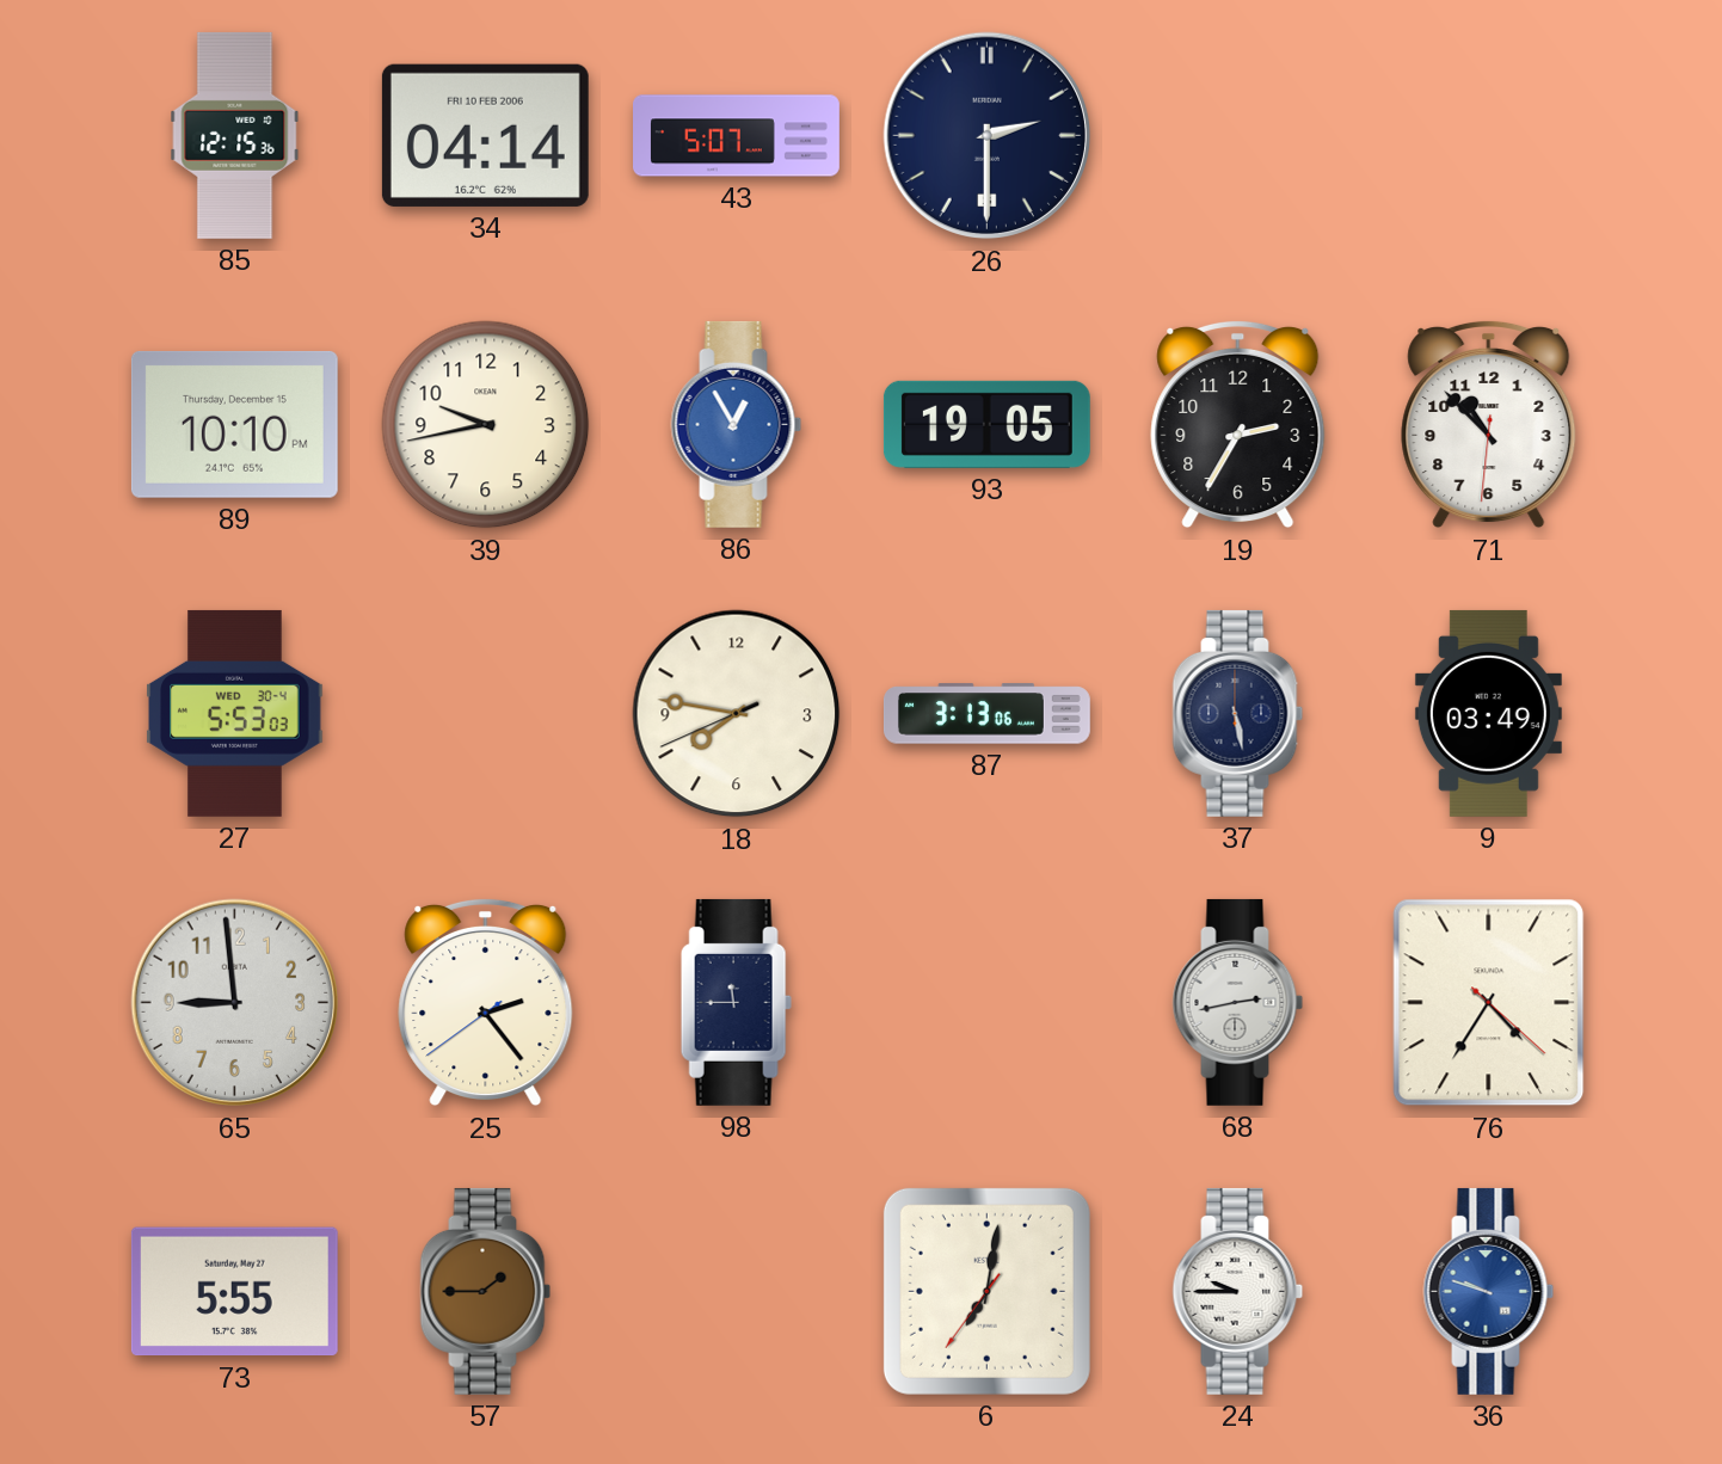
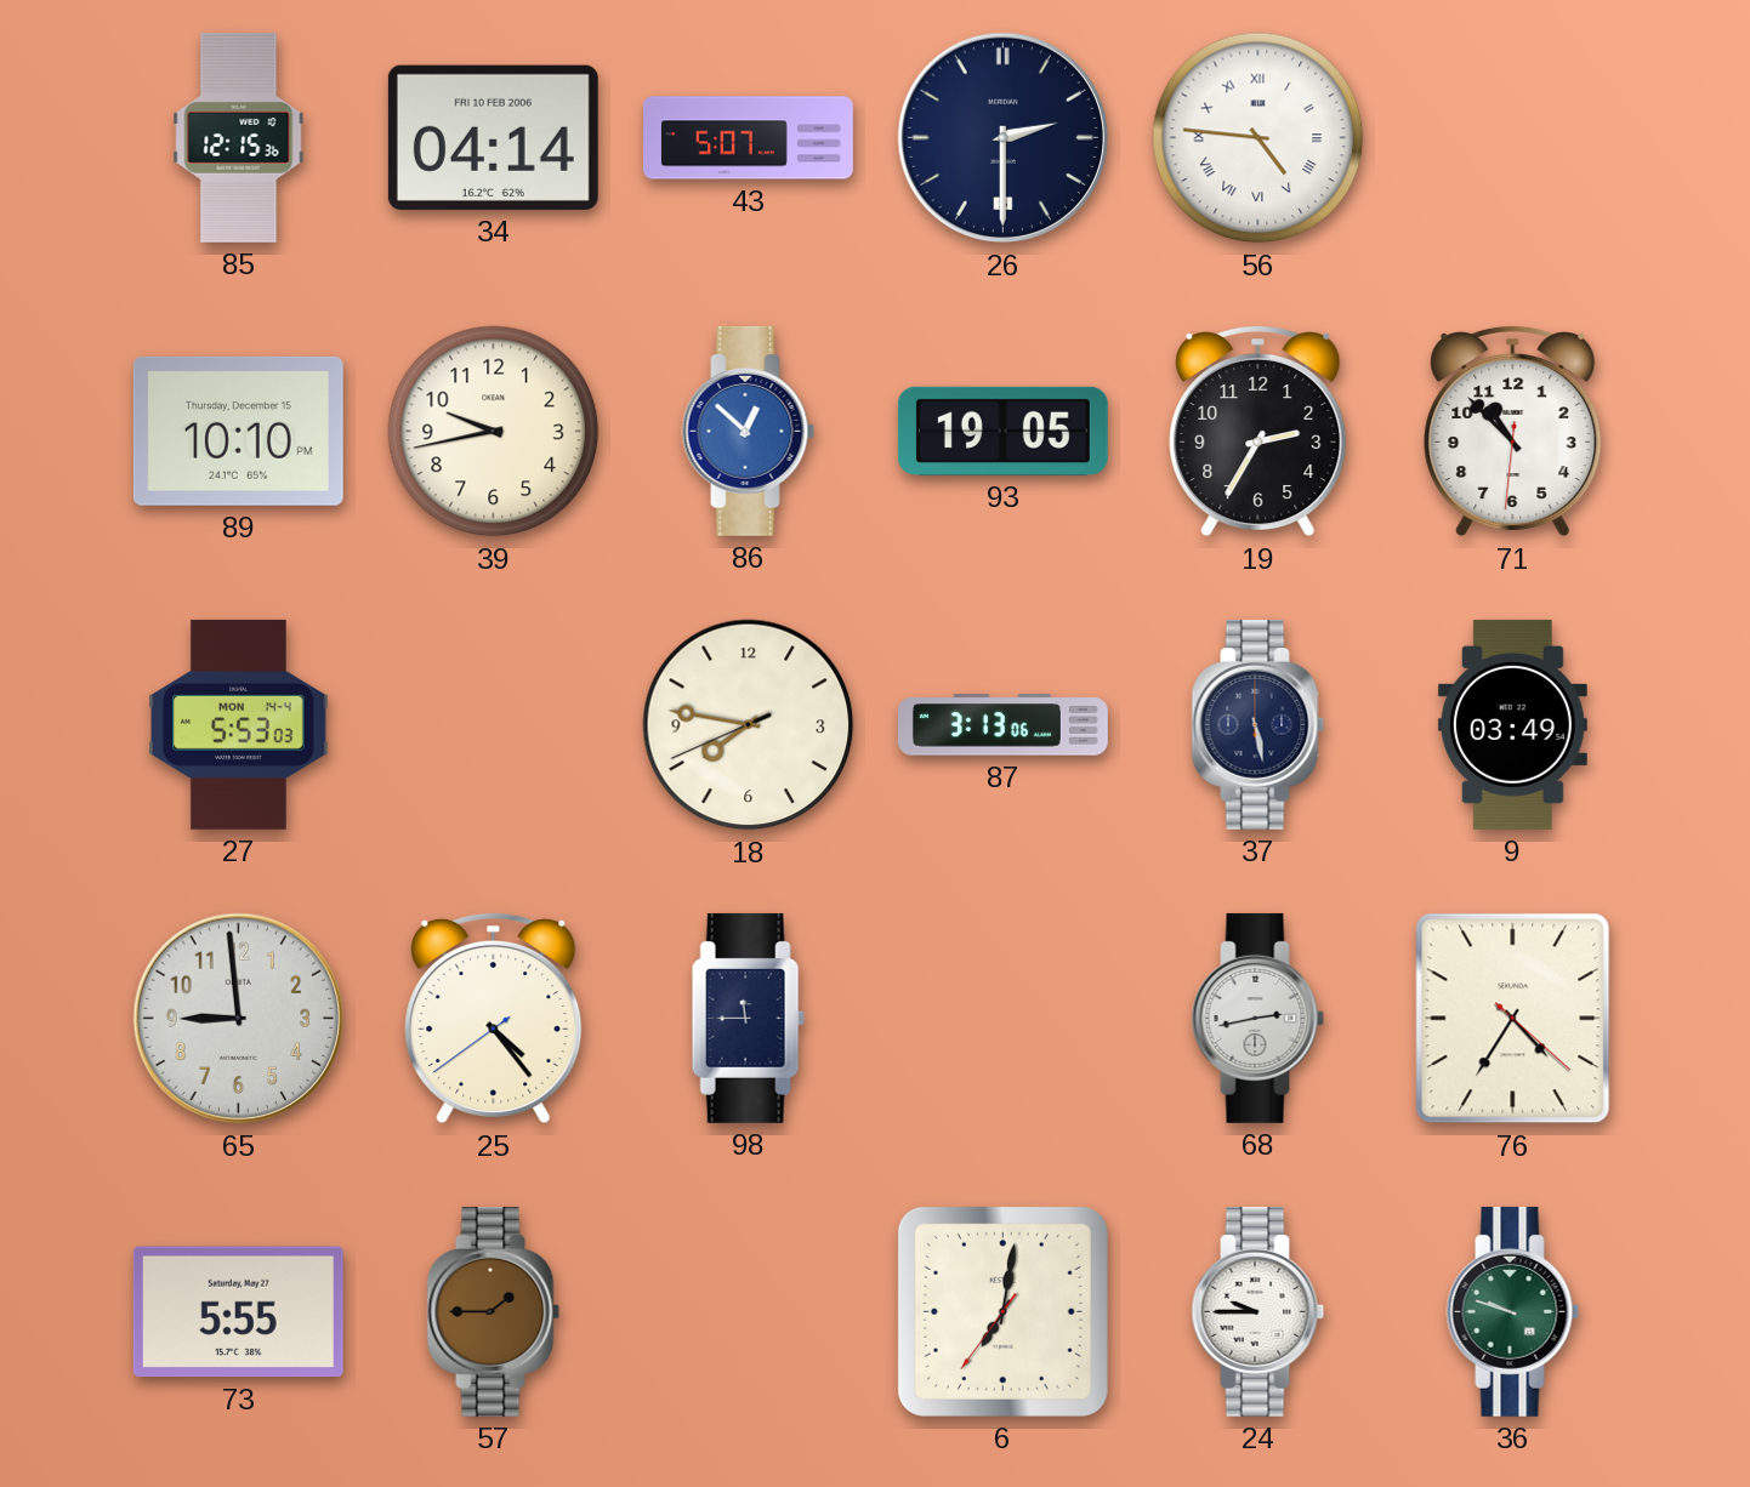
56: none -> 4:46
86: 12:55 -> 12:52
27 date: WED 30-4 -> MON 14-4
25: 2:23 -> 4:23
36 dial: blue -> green
